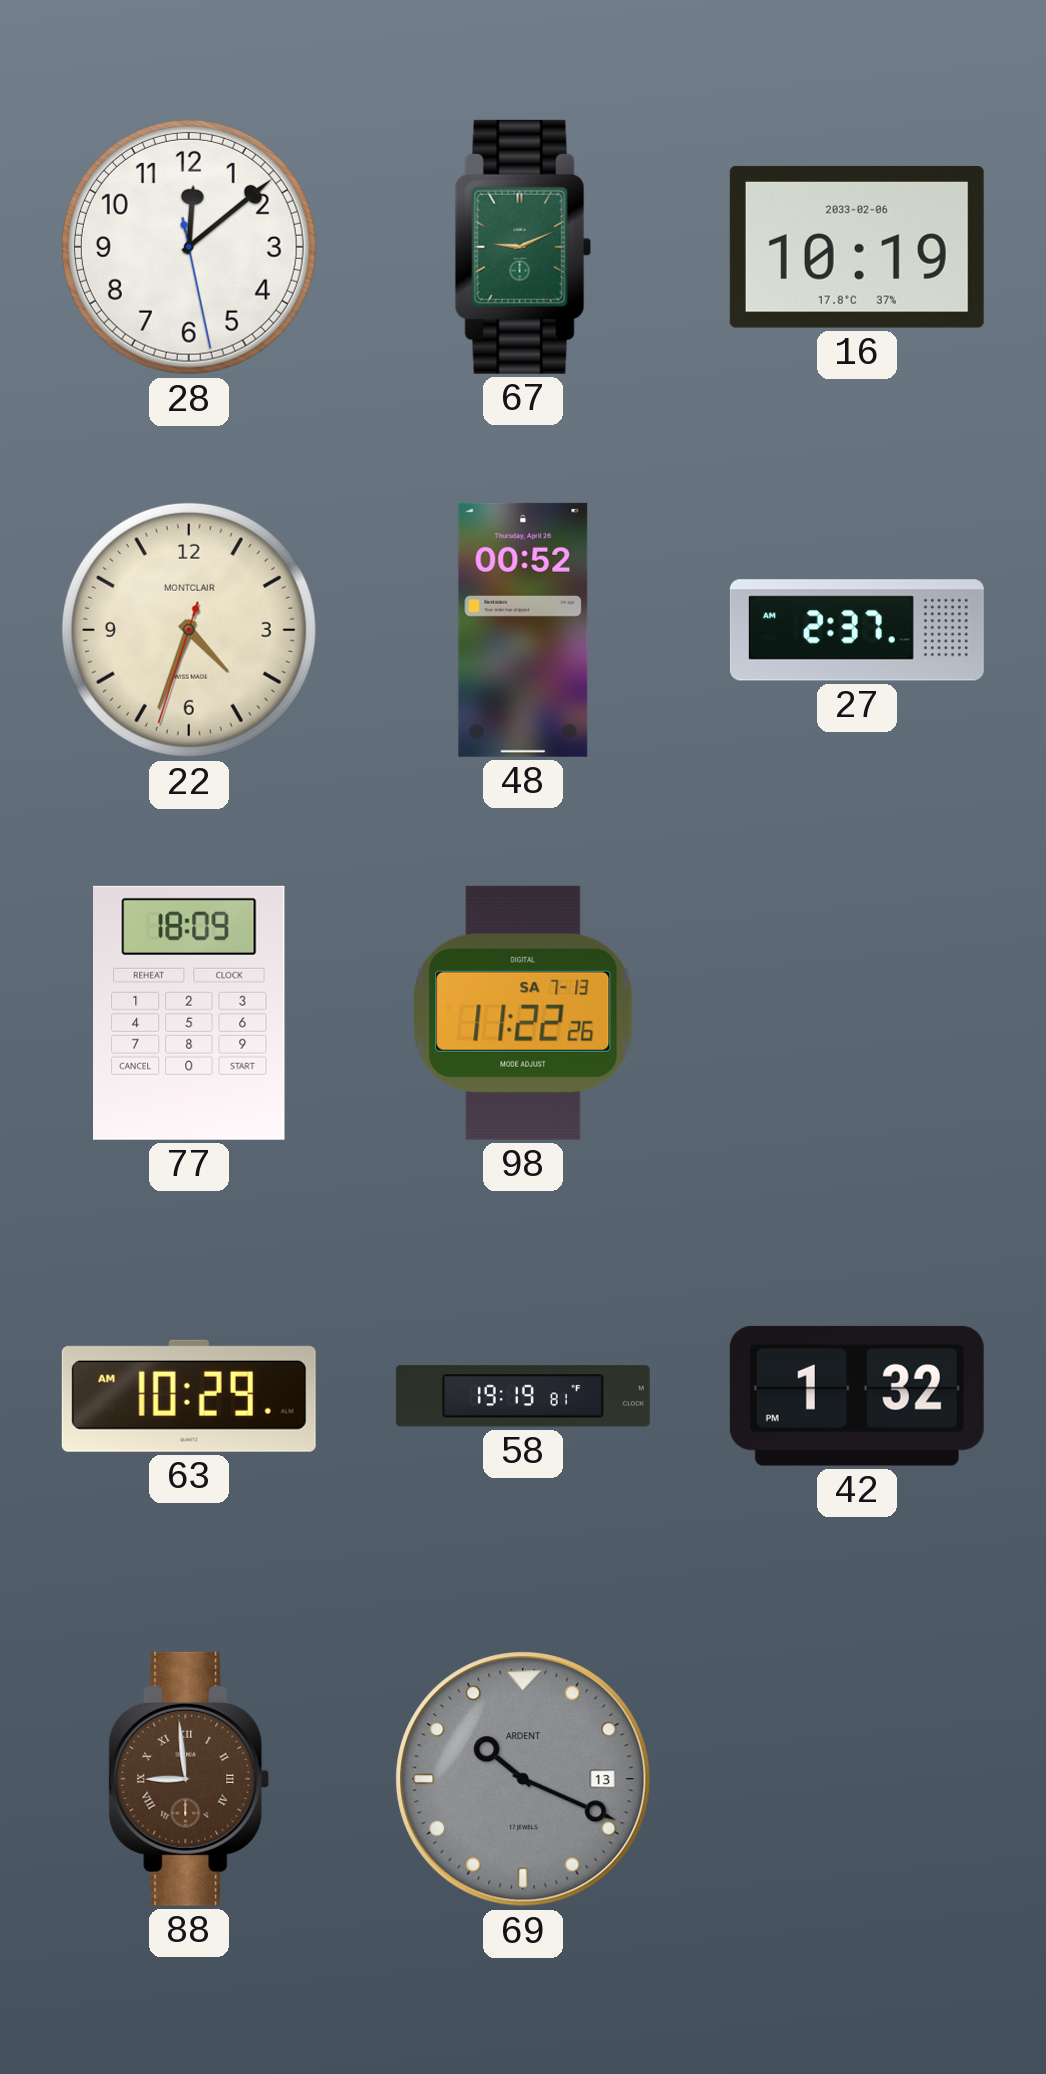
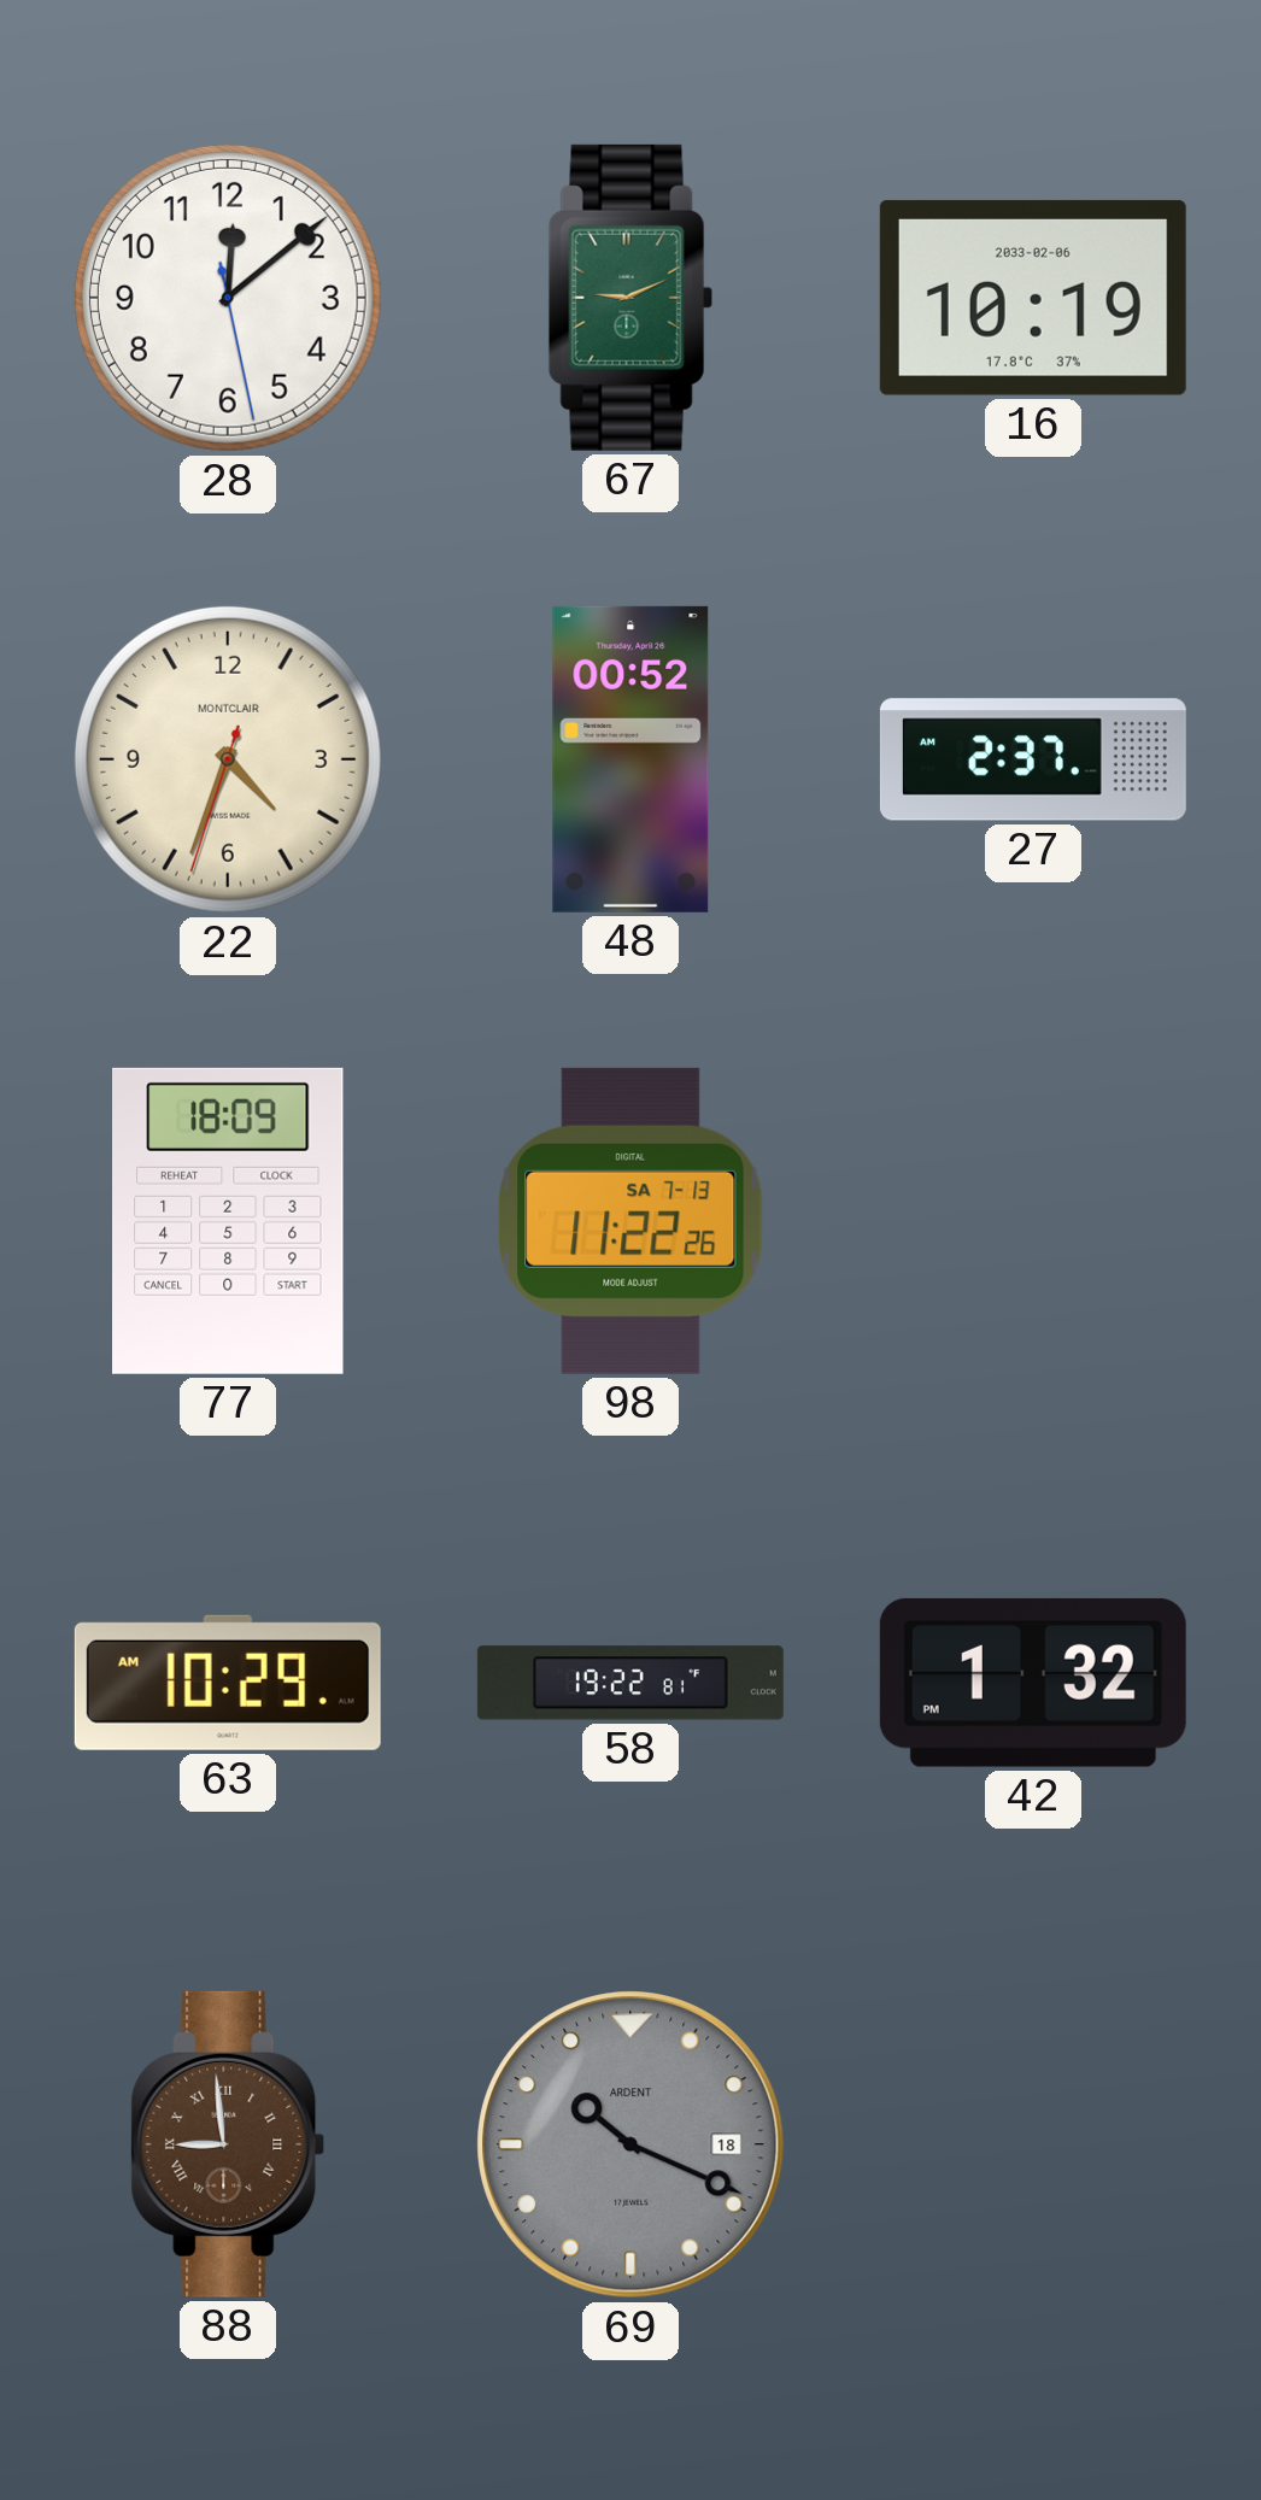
58: 19:19 -> 19:22
69 date: 13 -> 18
